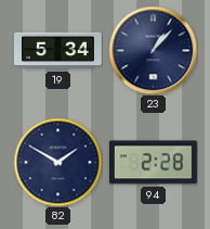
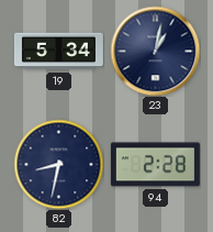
23: 1:07 -> 1:02
82: 1:50 -> 8:32
